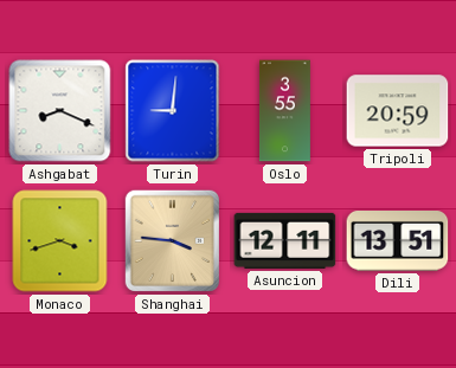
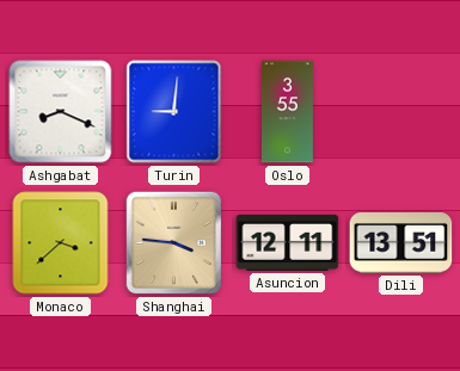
Tripoli: 20:59 -> none
Monaco: 3:42 -> 3:38
